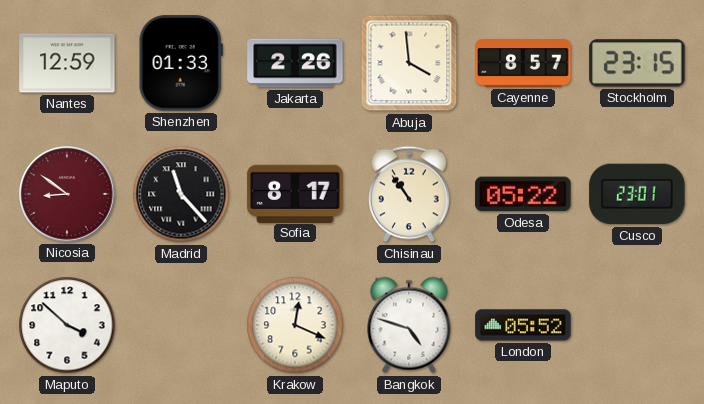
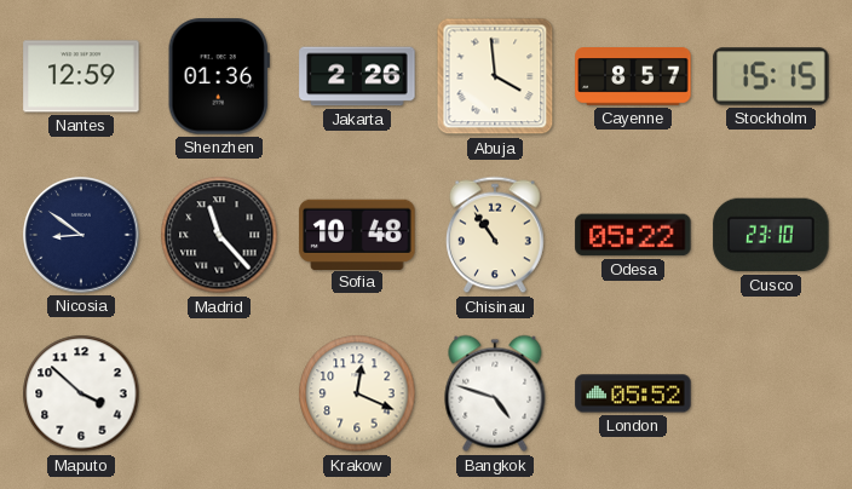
Shenzhen: 01:33 -> 01:36
Stockholm: 23:15 -> 15:15
Nicosia dial: burgundy -> navy
Sofia: 8:17 -> 10:48
Cusco: 23:01 -> 23:10
